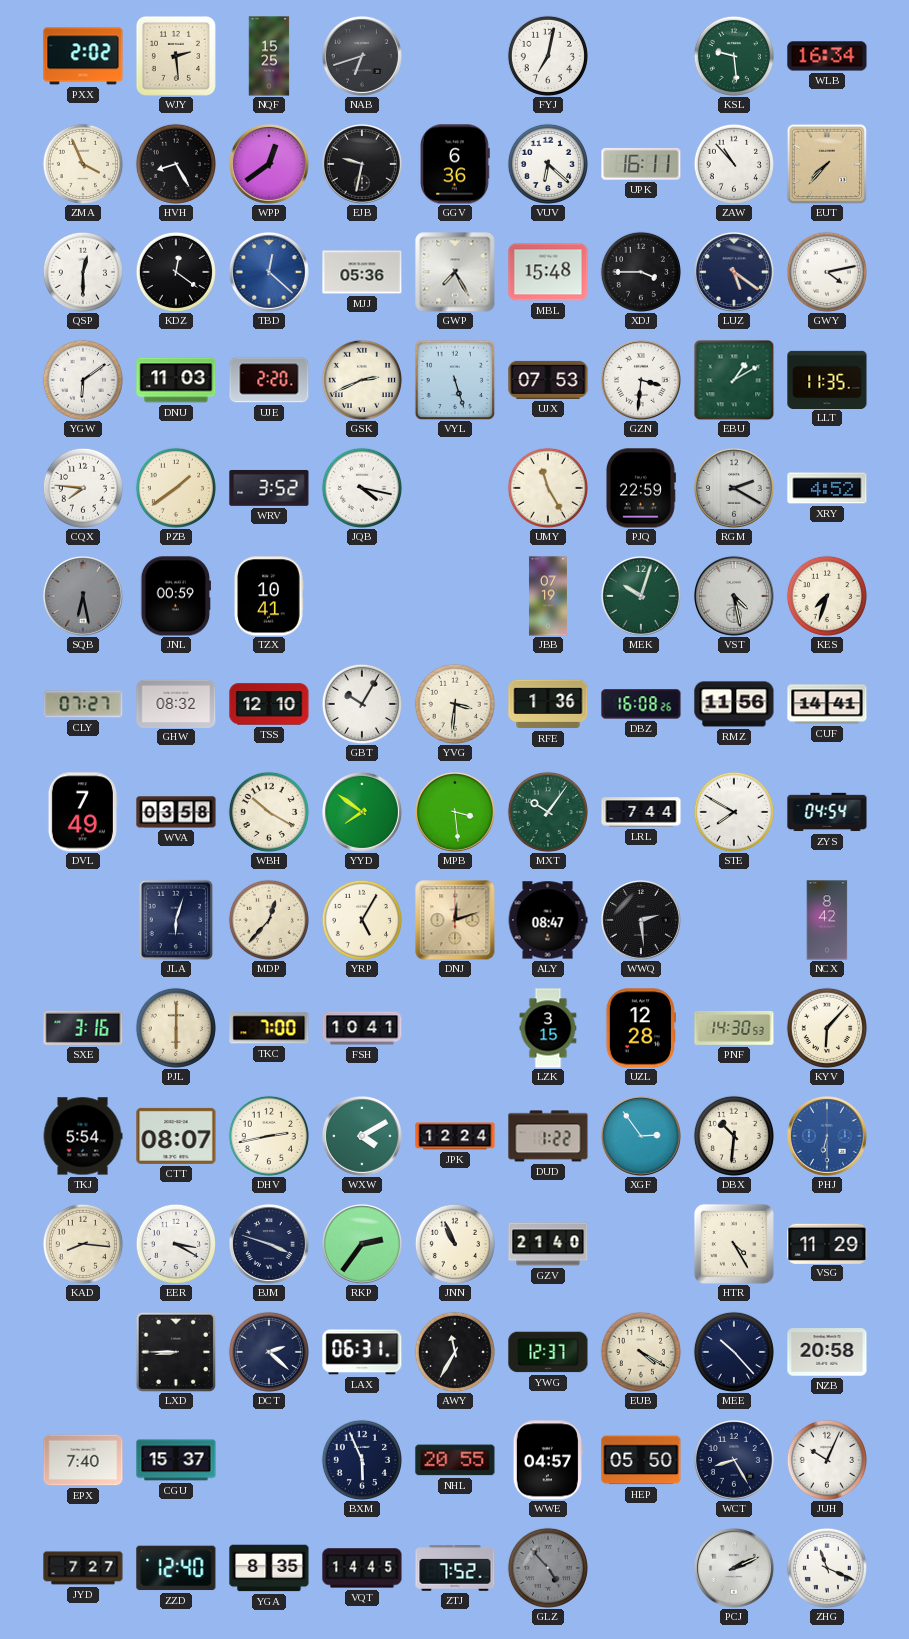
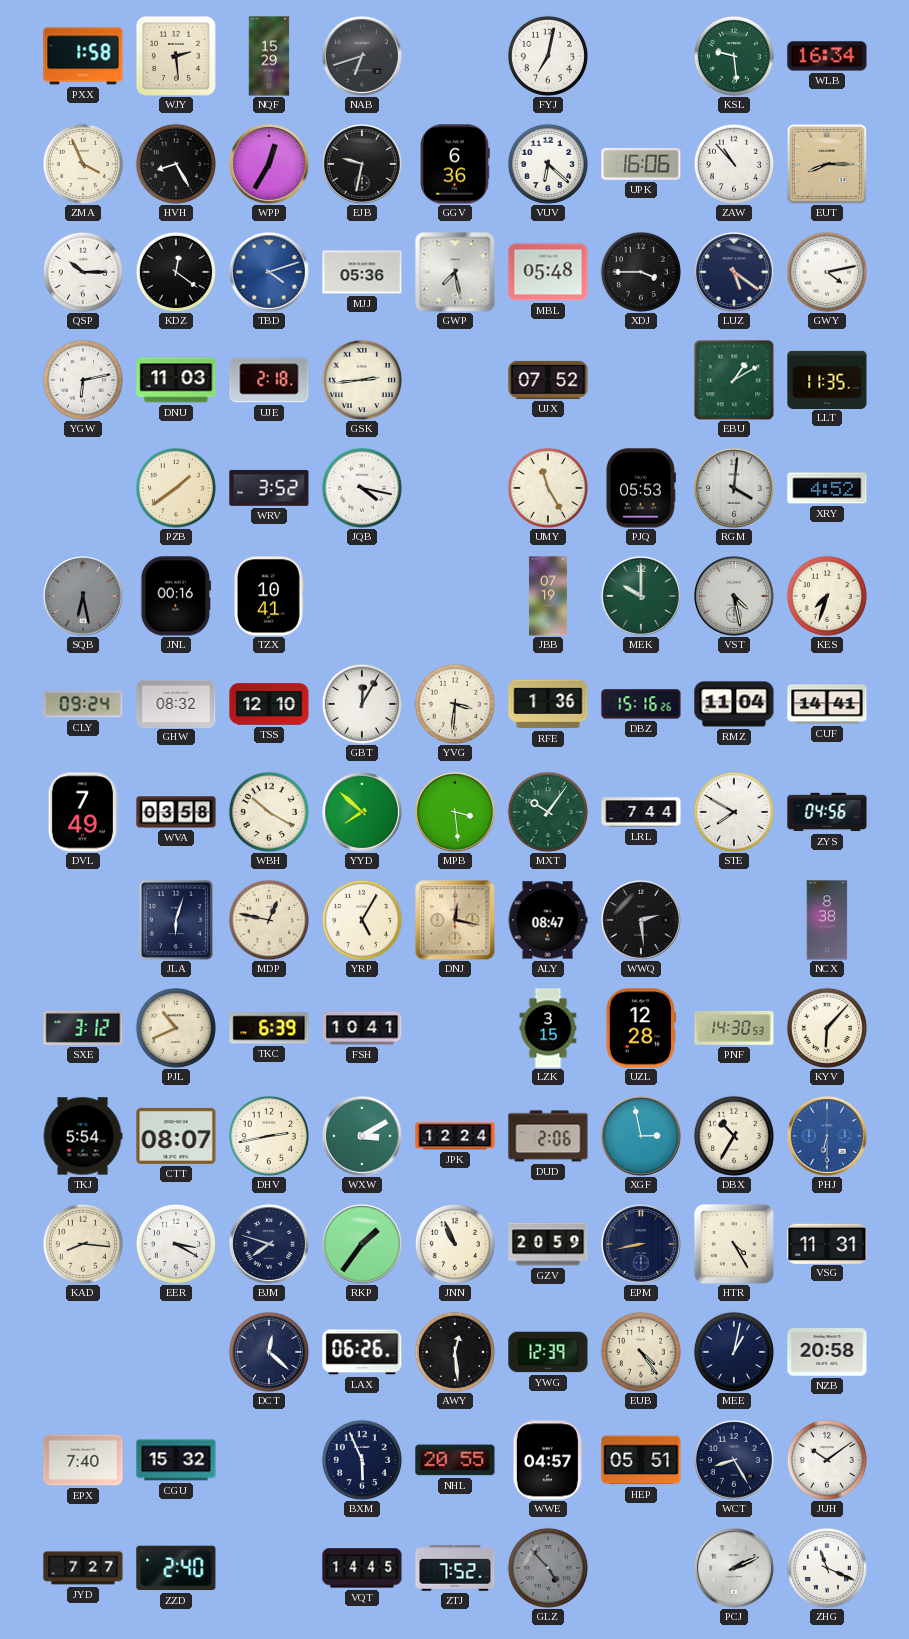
PXX: 2:02 -> 1:58
NQF: 15:25 -> 15:29
WPP: 12:39 -> 12:35
UPK: 16:11 -> 16:06
EUT: 7:37 -> 8:15
QSP: 12:30 -> 10:15
TBD: 12:22 -> 4:12
GWP: 7:25 -> 7:28
MBL: 15:48 -> 05:48
YGW: 6:09 -> 6:13
UJE: 2:20 -> 2:18
GSK: 2:41 -> 2:44
VYL: 5:27 -> none
UJX: 07:53 -> 07:52
GZN: 3:31 -> none
CQX: 7:46 -> none
PJQ: 22:59 -> 05:53
RGM: 2:20 -> 4:01
JNL: 00:59 -> 00:16
MEK: 10:03 -> 10:00
CLY: 07:27 -> 09:24
GBT: 10:05 -> 12:05
DBZ: 16:08 -> 15:16
RMZ: 11:56 -> 11:04
YYD: 7:51 -> 7:52
ZYS: 04:54 -> 04:56
MDP: 12:37 -> 12:47
DNJ: 12:12 -> 12:17
NCX: 8:42 -> 8:38
SXE: 3:16 -> 3:12
PJL: 6:00 -> 10:41
TKC: 7:00 -> 6:39
WXW: 4:10 -> 3:10
DUD: 1:22 -> 2:06
XGF: 2:54 -> 2:58
DBX: 10:31 -> 10:35
BJM: 3:48 -> 7:48
RKP: 2:36 -> 1:36
GZV: 21:40 -> 20:59
EPM: none -> 8:43
VSG: 11:29 -> 11:31
LXD: 8:45 -> none
DCT: 2:22 -> 12:22
LAX: 06:31 -> 06:26
AWY: 11:35 -> 12:29
YWG: 12:37 -> 12:39
EUB: 4:20 -> 4:24
MEE: 10:23 -> 1:02
CGU: 15:37 -> 15:32
HEP: 05:50 -> 05:51
JUH: 10:04 -> 10:09
ZZD: 12:40 -> 2:40
YGA: 8:35 -> none
